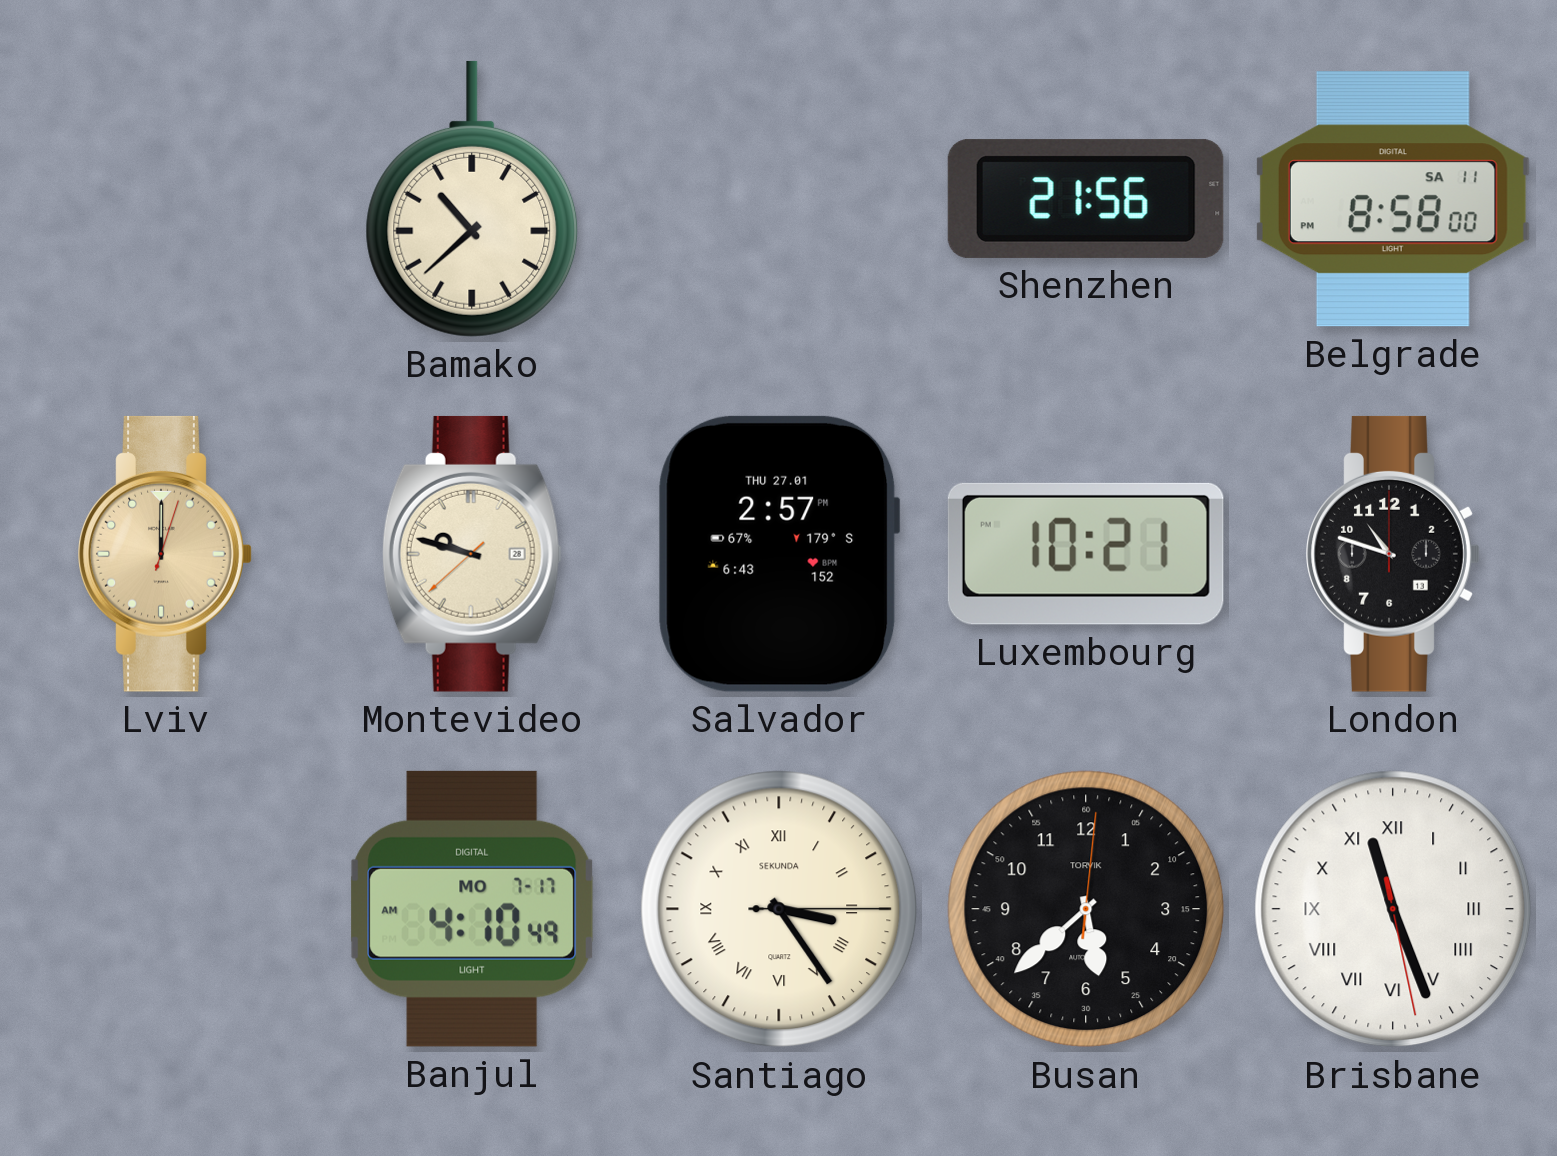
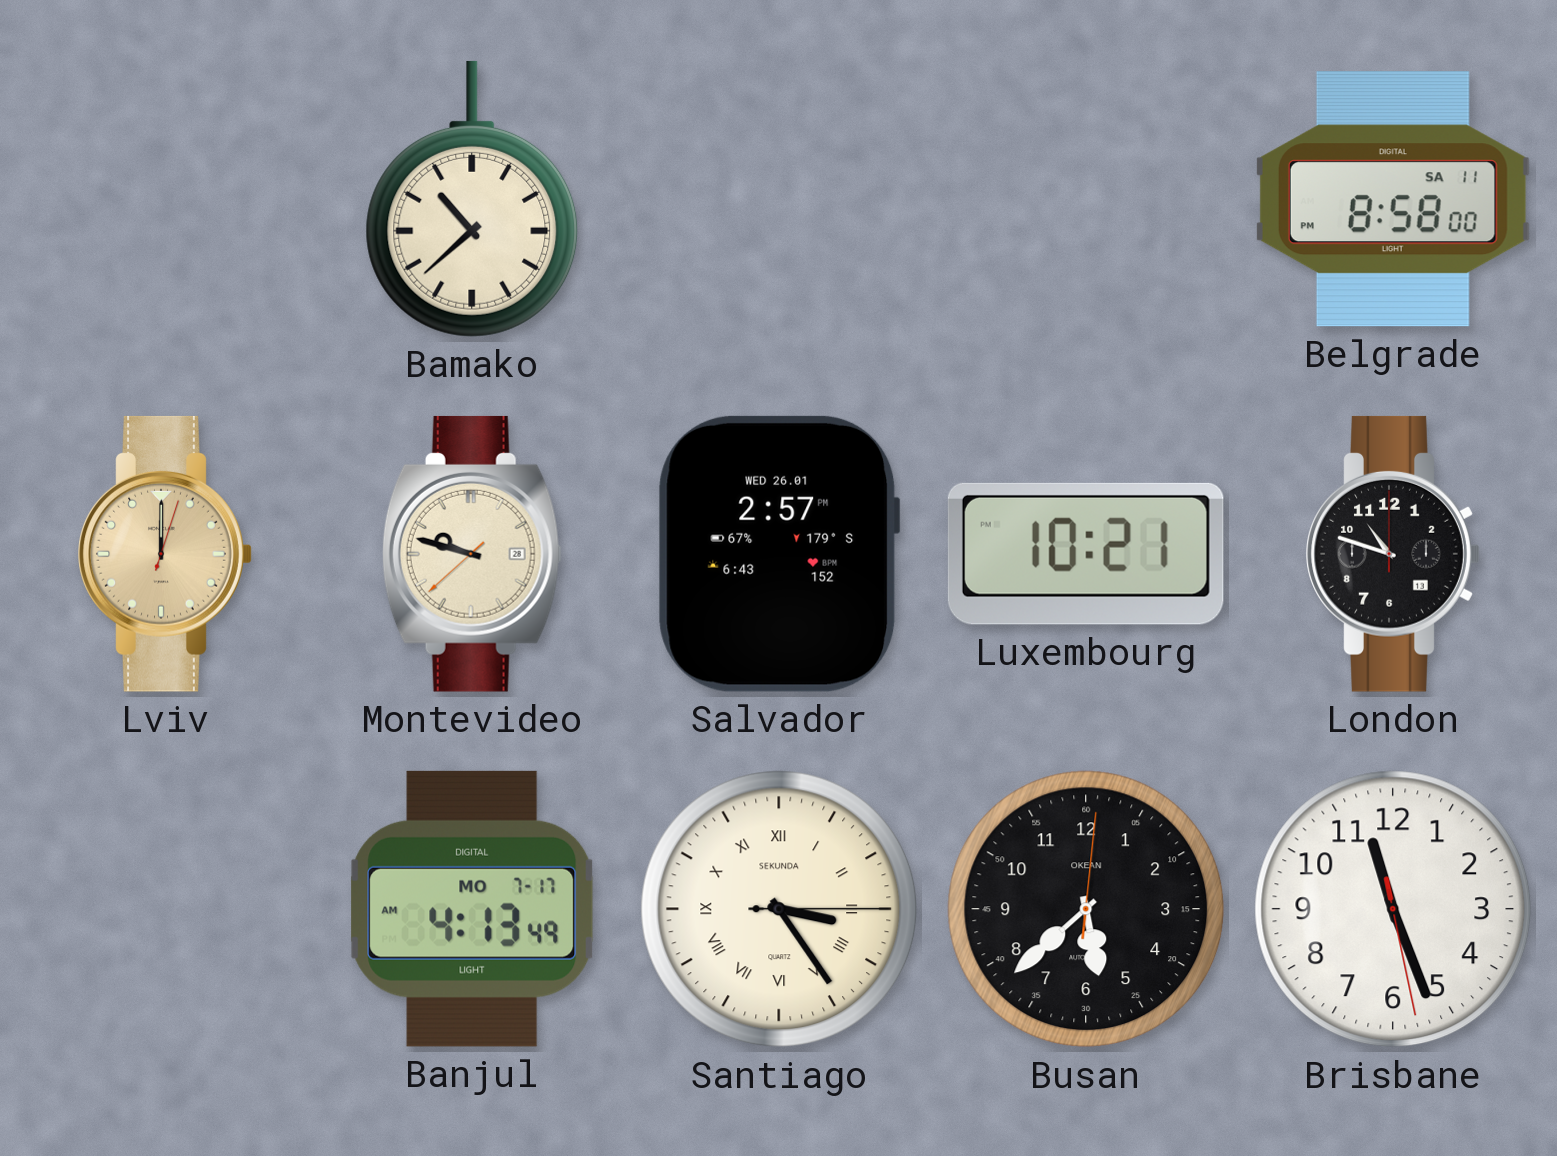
Shenzhen: 21:56 -> none
Salvador date: THU 27.01 -> WED 26.01
Banjul: 4:10 -> 4:13
Busan brand: TORVIK -> OKEAN
Brisbane numerals: Roman -> Arabic
